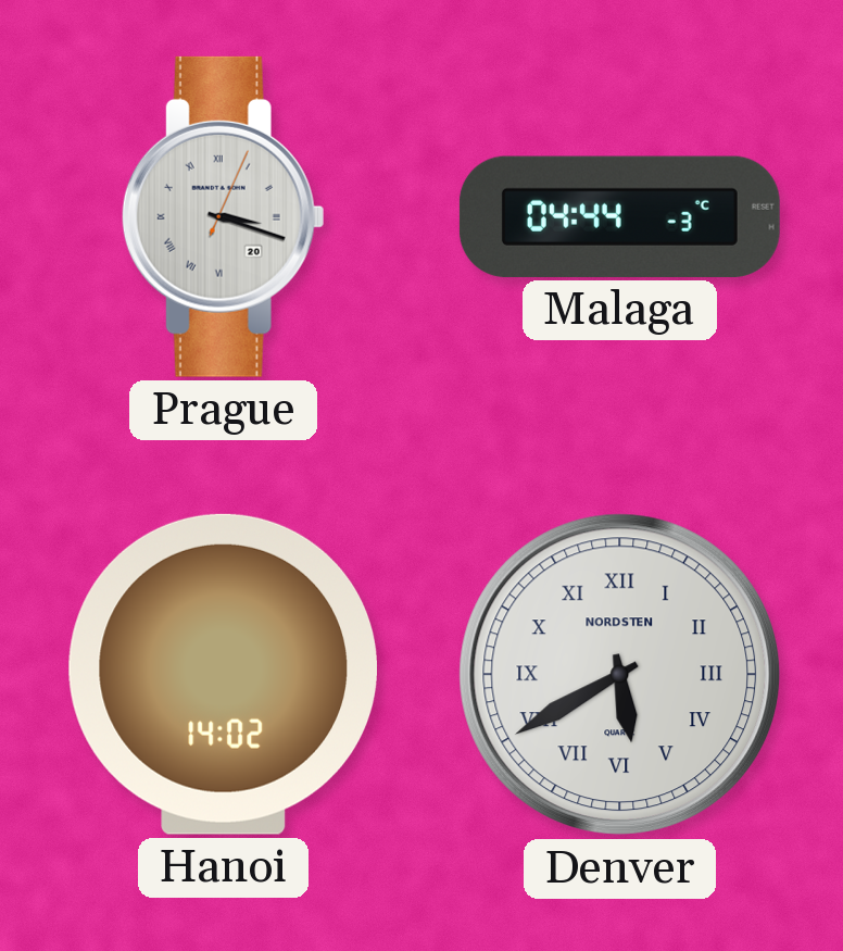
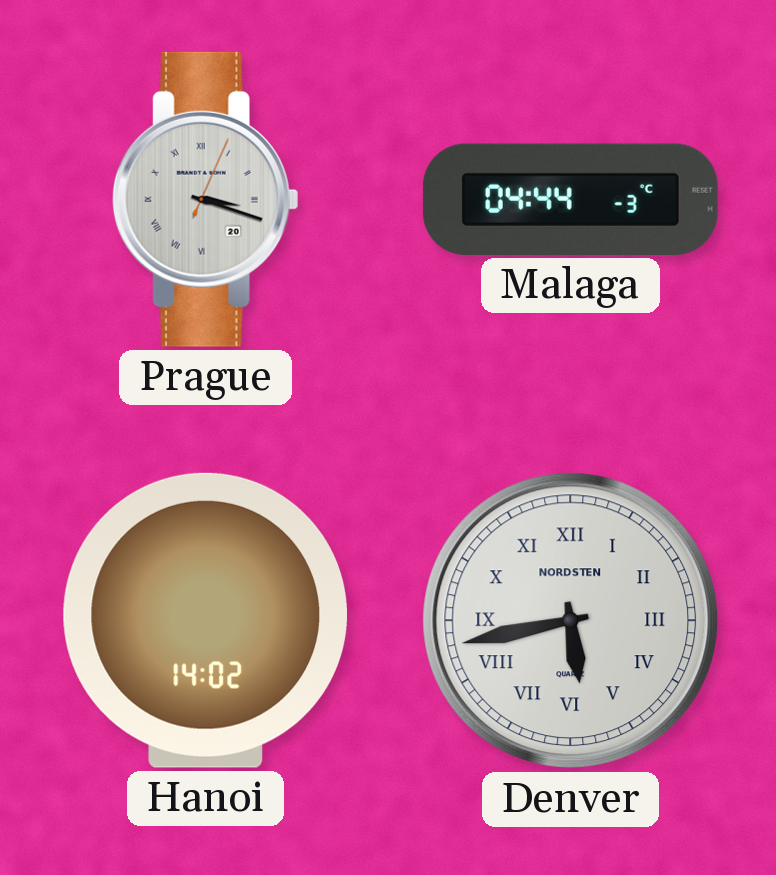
Denver: 5:40 -> 5:43
